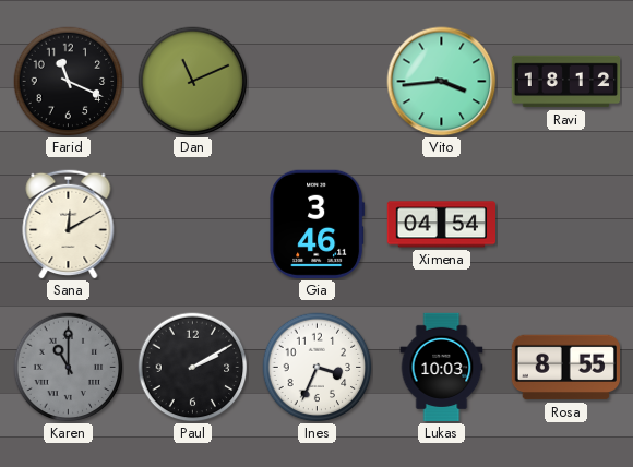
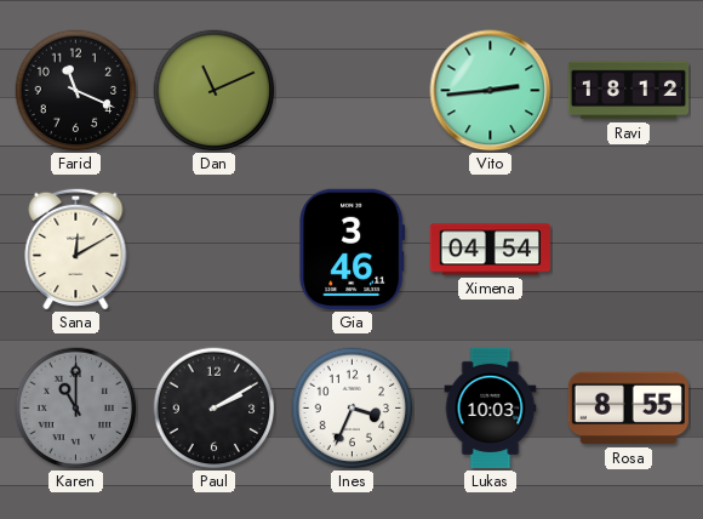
Vito: 3:44 -> 2:44
